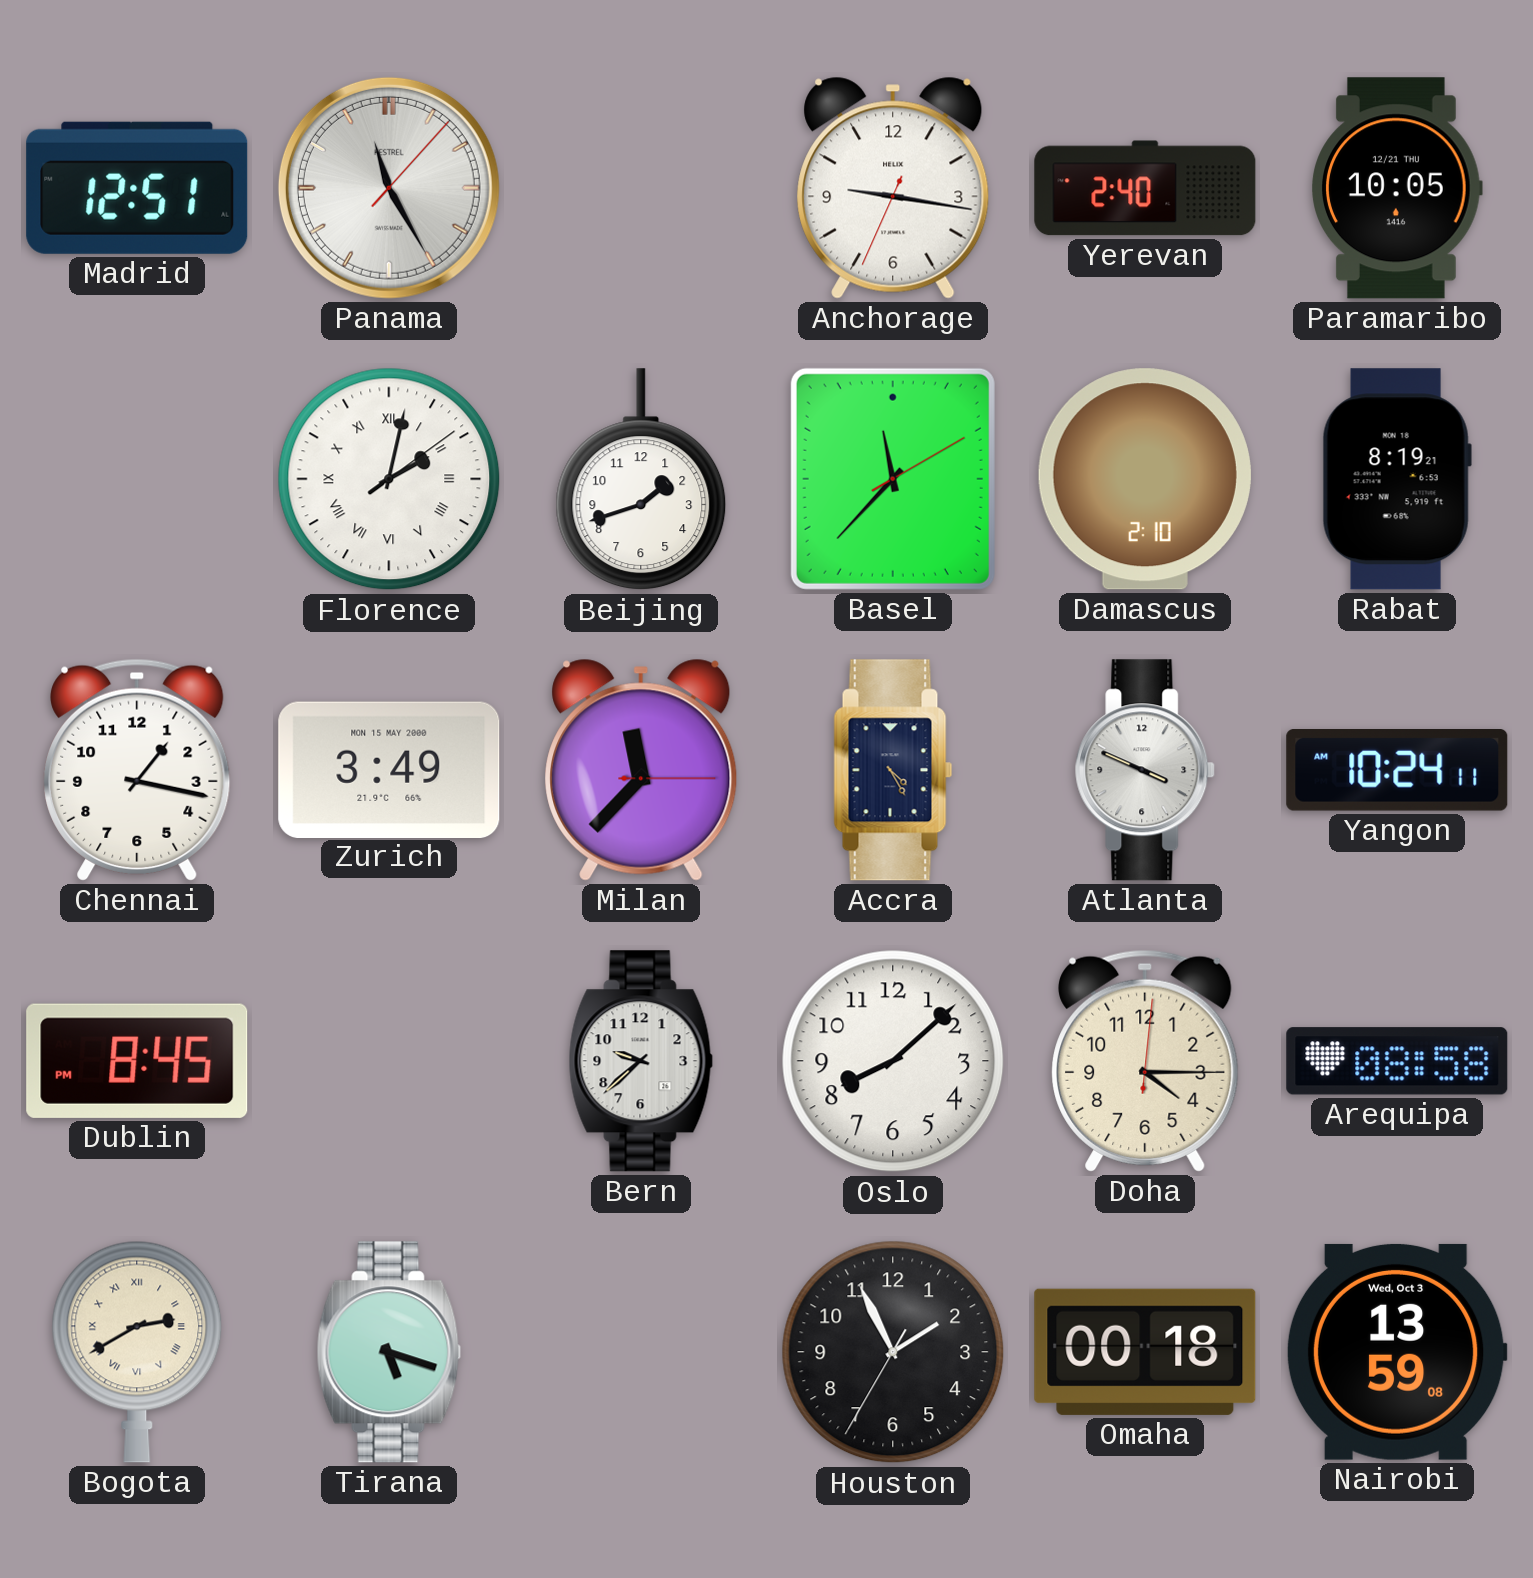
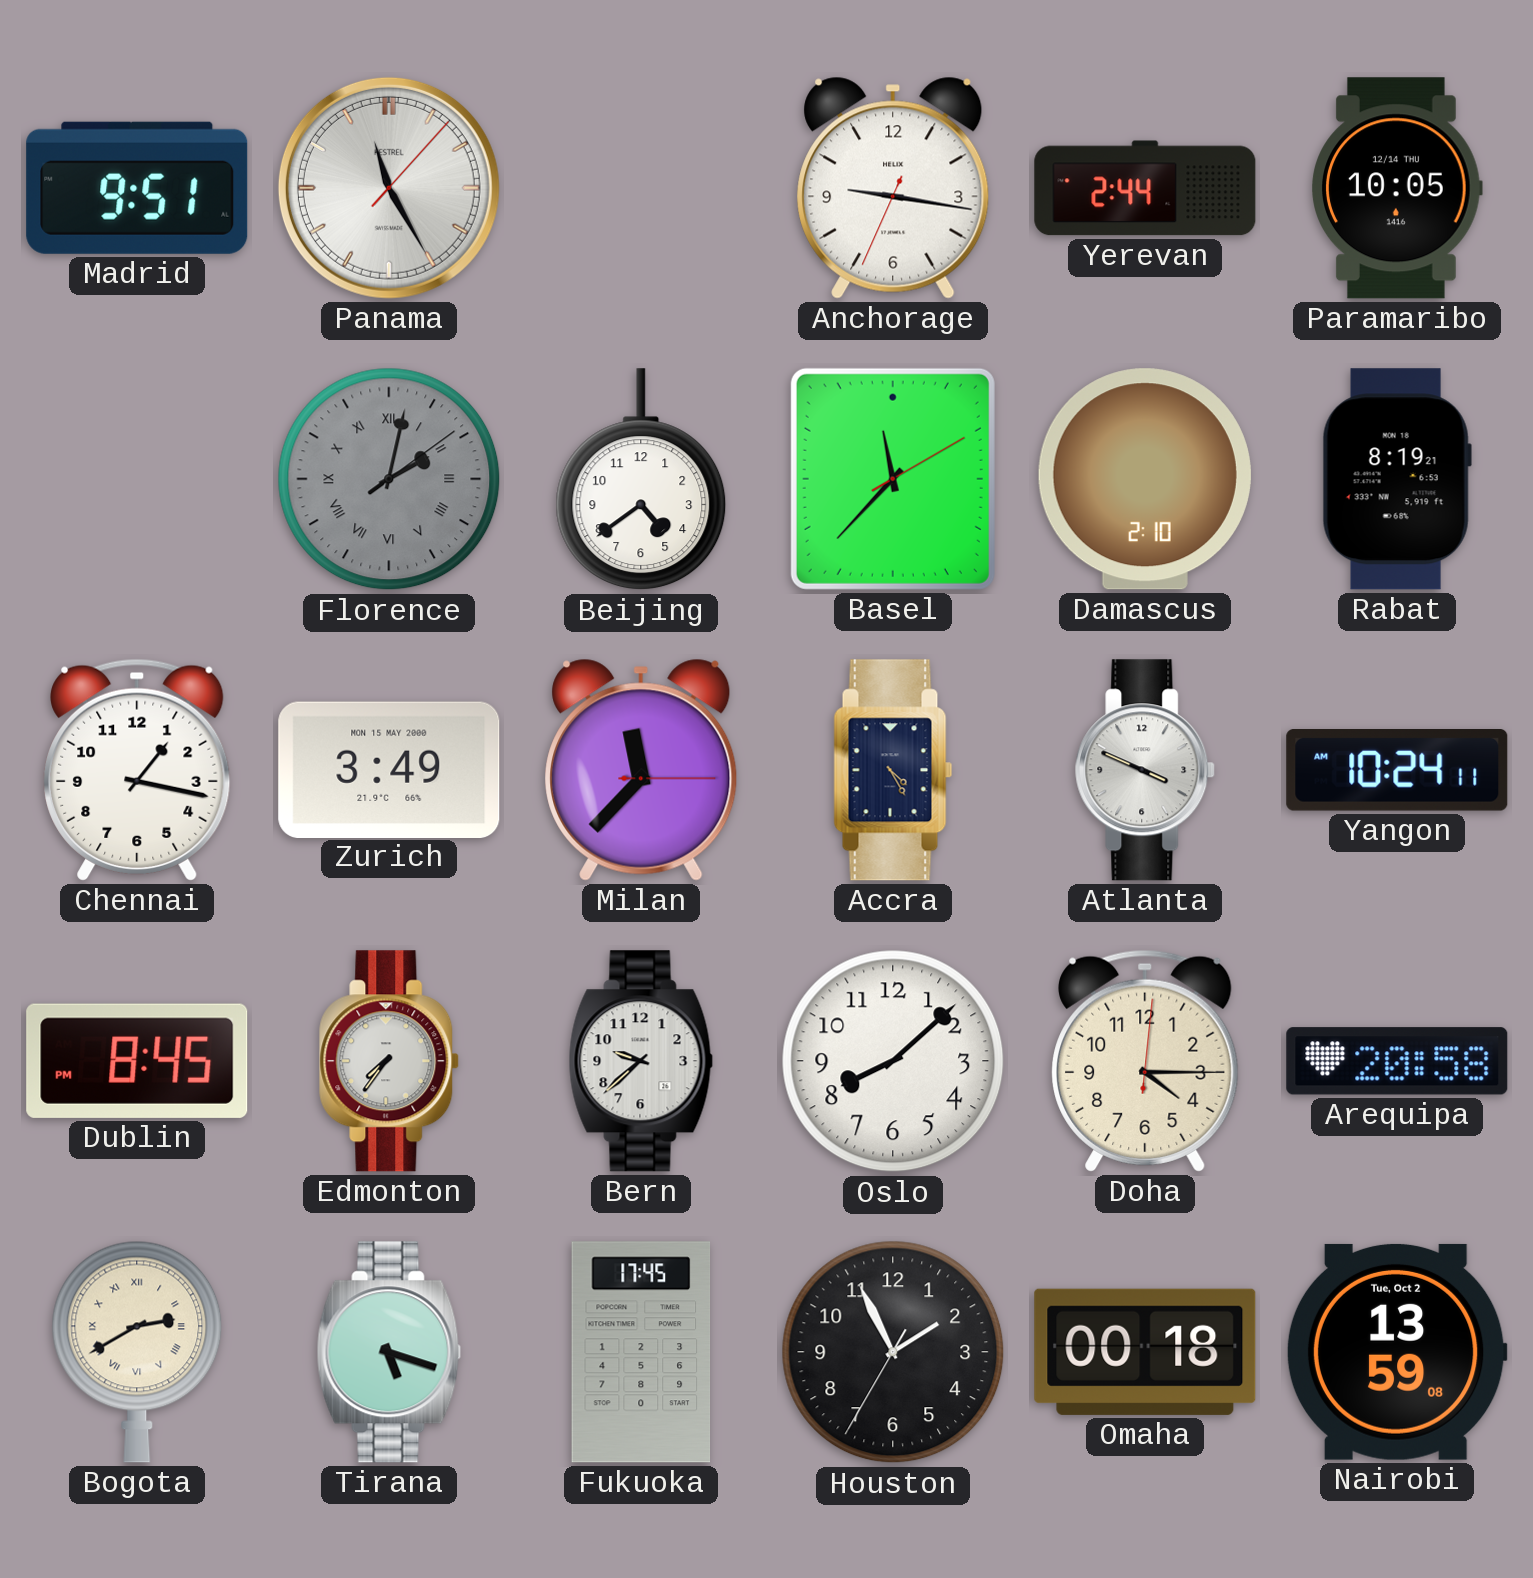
Madrid: 12:51 -> 9:51
Yerevan: 2:40 -> 2:44
Paramaribo date: 12/21 THU -> 12/14 THU
Florence dial: white -> grey
Beijing: 1:42 -> 4:39
Edmonton: none -> 7:36
Arequipa: 08:58 -> 20:58
Fukuoka: none -> 17:45
Nairobi date: Wed, Oct 3 -> Tue, Oct 2
